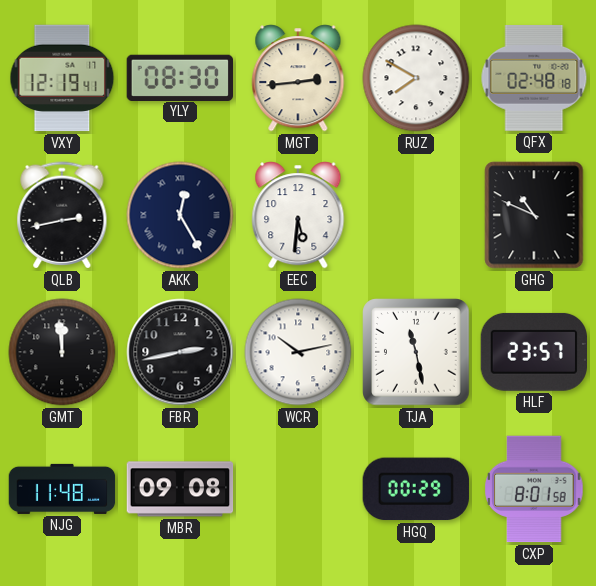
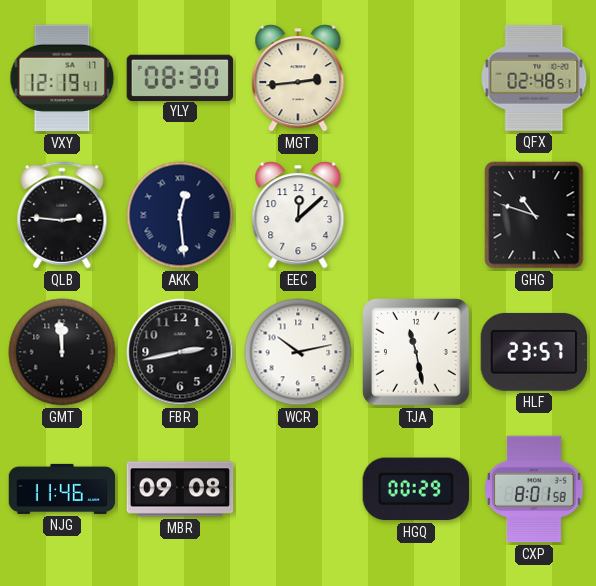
RUZ: 7:50 -> none
QFX: 02:48:18 -> 02:48:51
QLB: 2:43 -> 2:46
AKK: 12:25 -> 12:29
EEC: 5:31 -> 12:08
GHG: 10:49 -> 10:48
NJG: 11:48 -> 11:46
